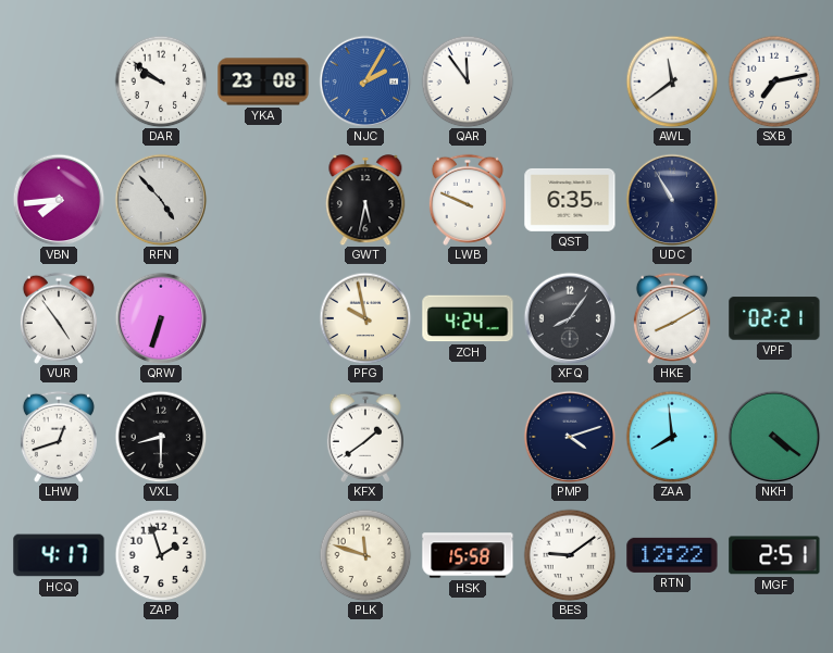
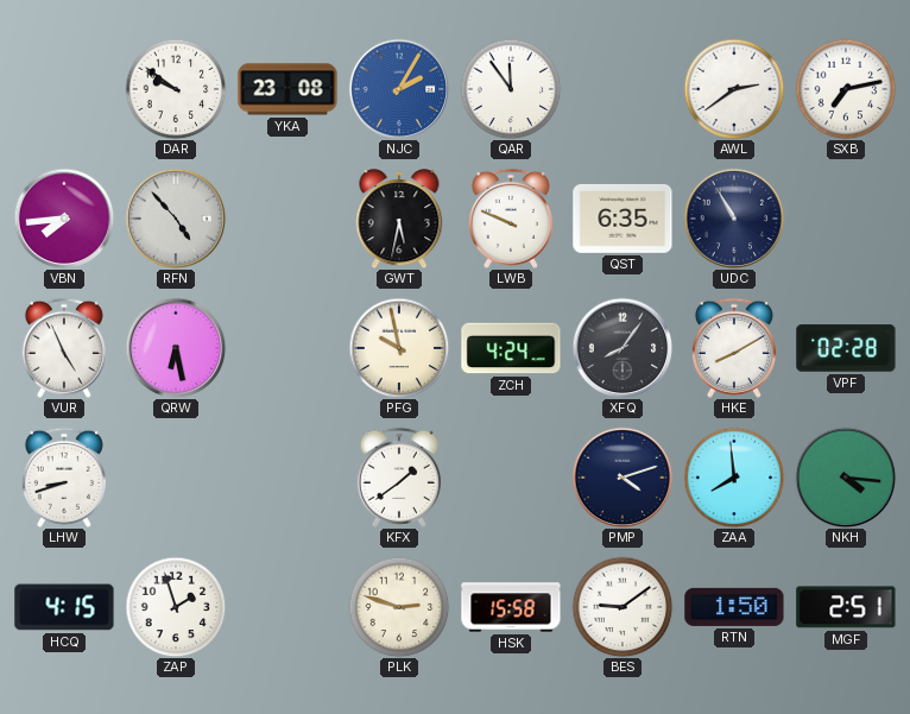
AWL: 11:39 -> 2:39
VUR: 4:54 -> 4:56
QRW: 6:33 -> 6:28
VPF: 02:21 -> 02:28
LHW: 12:42 -> 8:42
VXL: 8:30 -> none
NKH: 4:21 -> 4:16
HCQ: 4:17 -> 4:15
PLK: 11:48 -> 2:48
RTN: 12:22 -> 1:50
